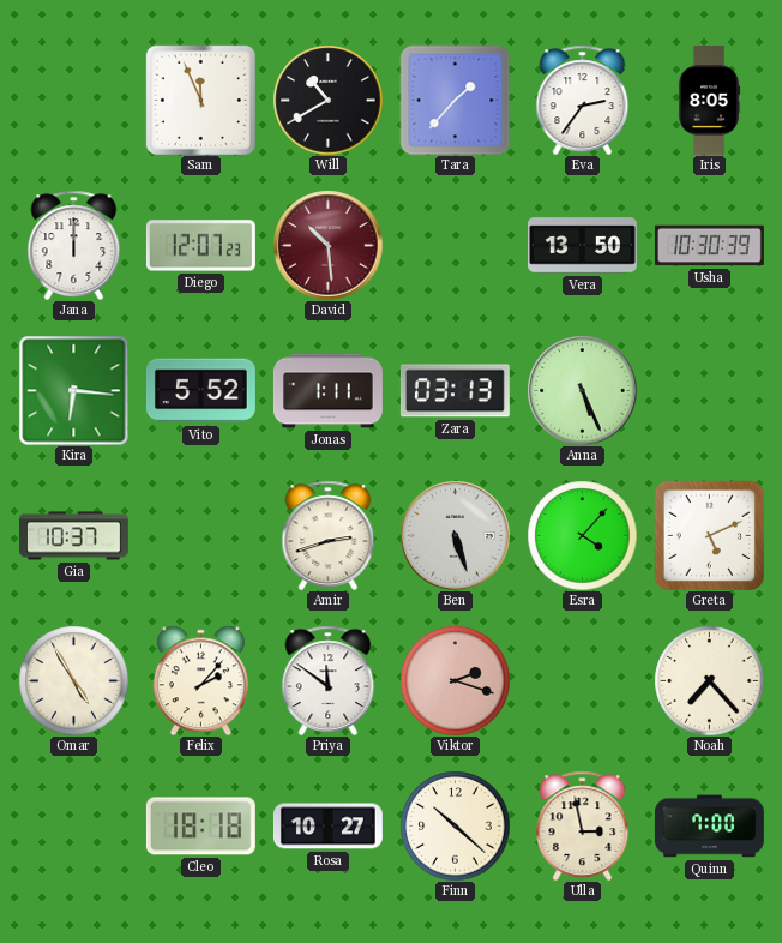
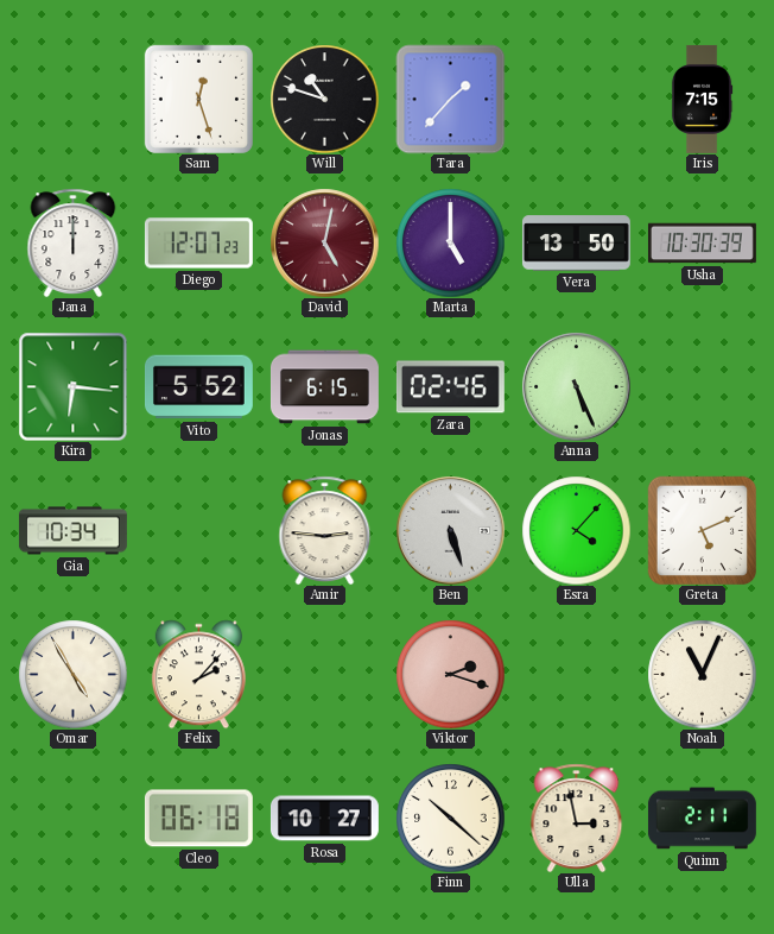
Sam: 11:56 -> 12:27
Will: 10:40 -> 10:48
Eva: 2:36 -> none
Iris: 8:05 -> 7:15
David: 10:29 -> 5:02
Marta: none -> 5:00
Jonas: 1:11 -> 6:15
Zara: 03:13 -> 02:46
Gia: 10:37 -> 10:34
Amir: 2:42 -> 2:46
Priya: 11:51 -> none
Noah: 7:23 -> 11:04
Cleo: 18:18 -> 06:18
Quinn: 7:00 -> 2:11
